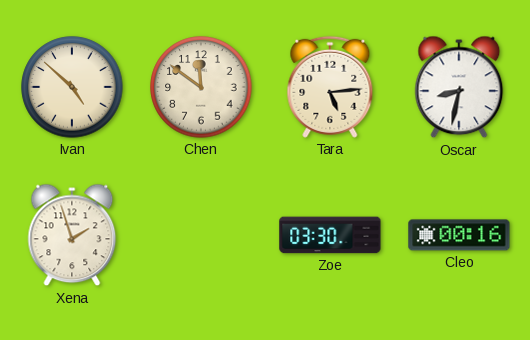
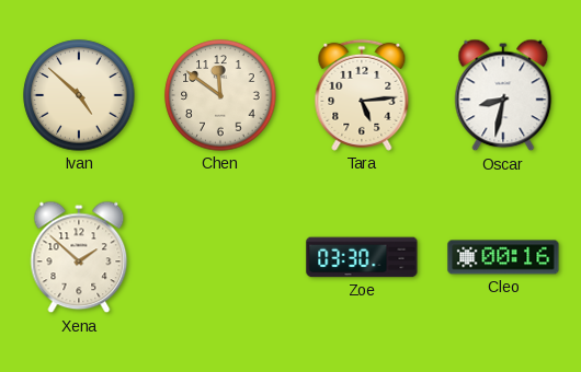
Xena: 1:57 -> 1:52
